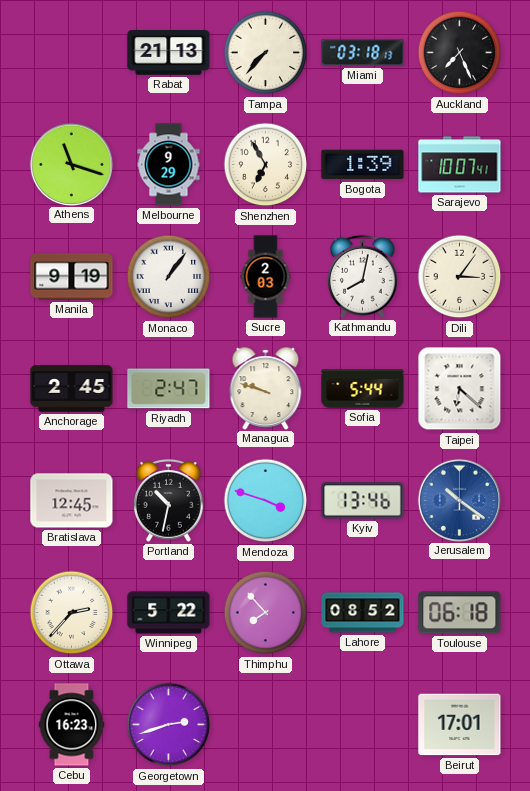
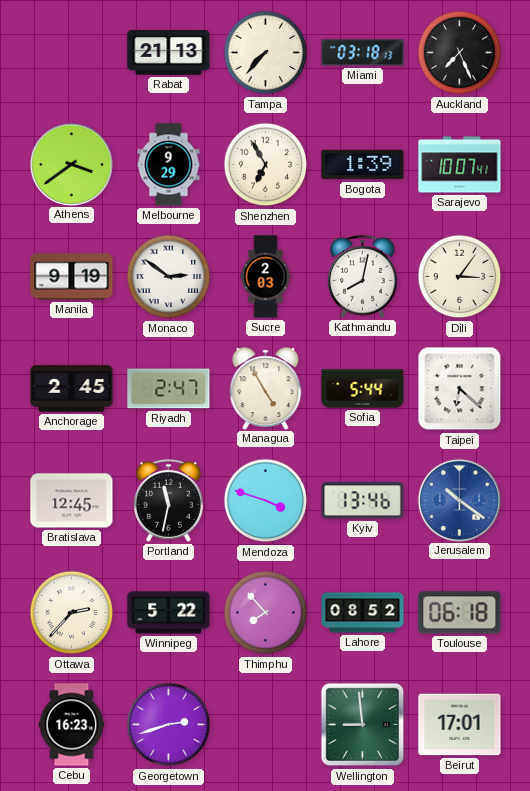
Athens: 11:18 -> 3:39
Monaco: 1:06 -> 2:51
Managua: 9:48 -> 4:55
Portland: 10:32 -> 11:32
Wellington: none -> 8:59
